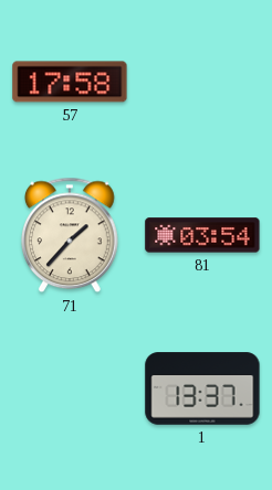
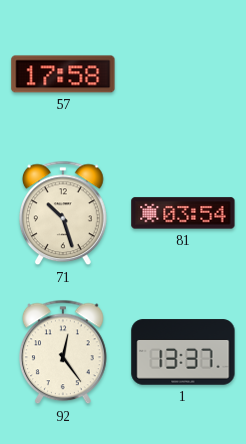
71: 1:37 -> 10:27
92: none -> 12:24
